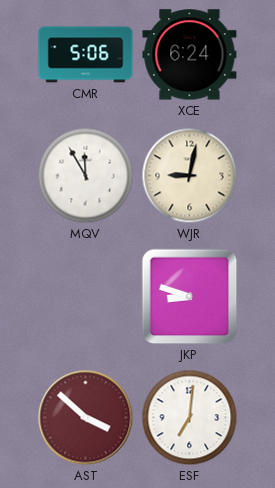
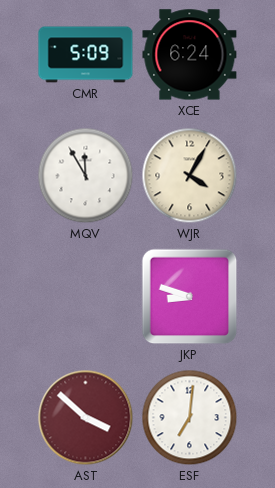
CMR: 5:06 -> 5:09
WJR: 9:02 -> 4:05
